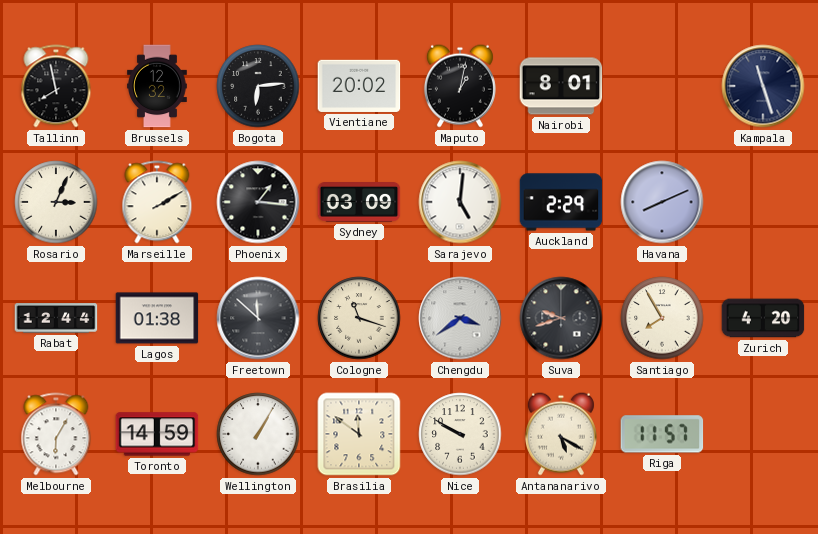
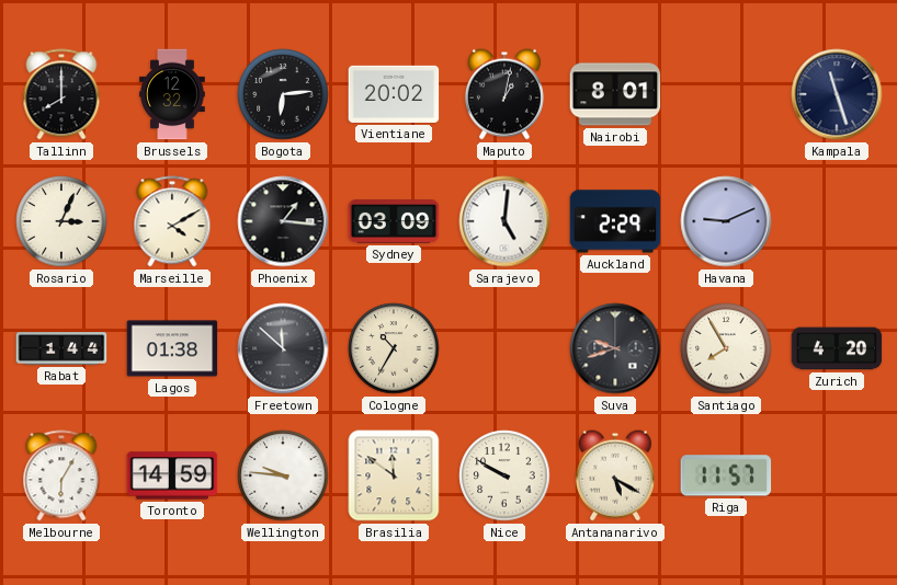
Tallinn: 7:58 -> 8:00
Marseille: 2:10 -> 4:10
Havana: 8:11 -> 9:11
Rabat: 12:44 -> 1:44
Cologne: 11:18 -> 10:35
Chengdu: 3:39 -> none
Wellington: 1:05 -> 9:46
